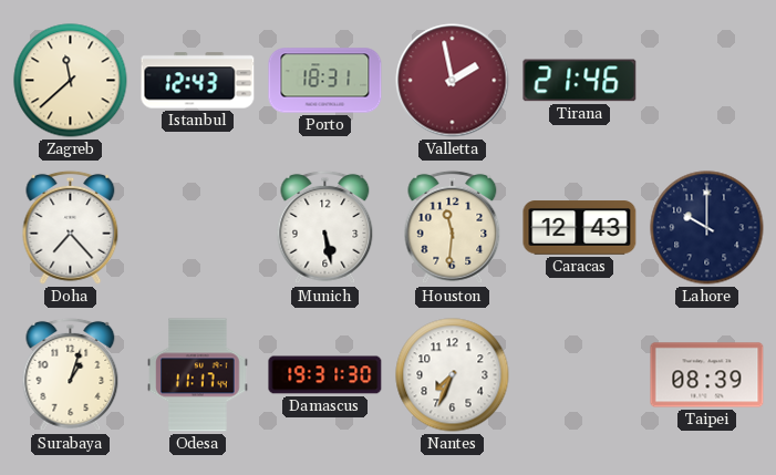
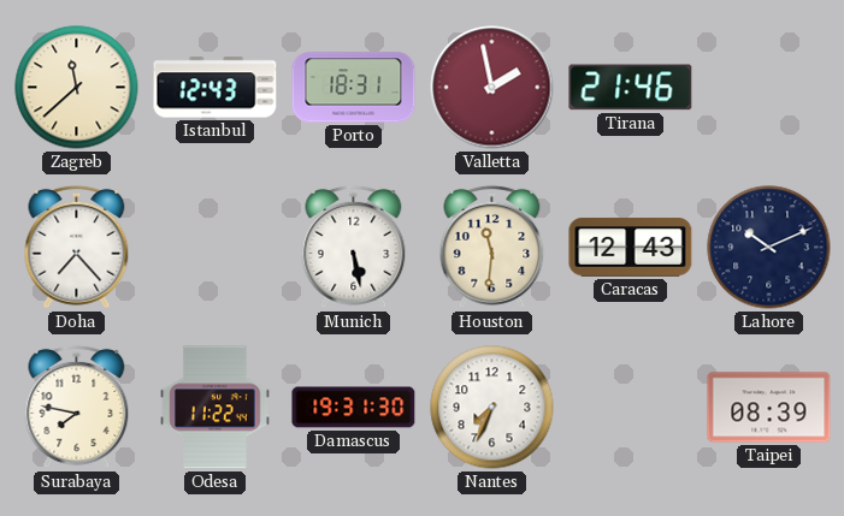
Lahore: 10:00 -> 10:11
Surabaya: 1:03 -> 7:47
Odesa: 11:17 -> 11:22
